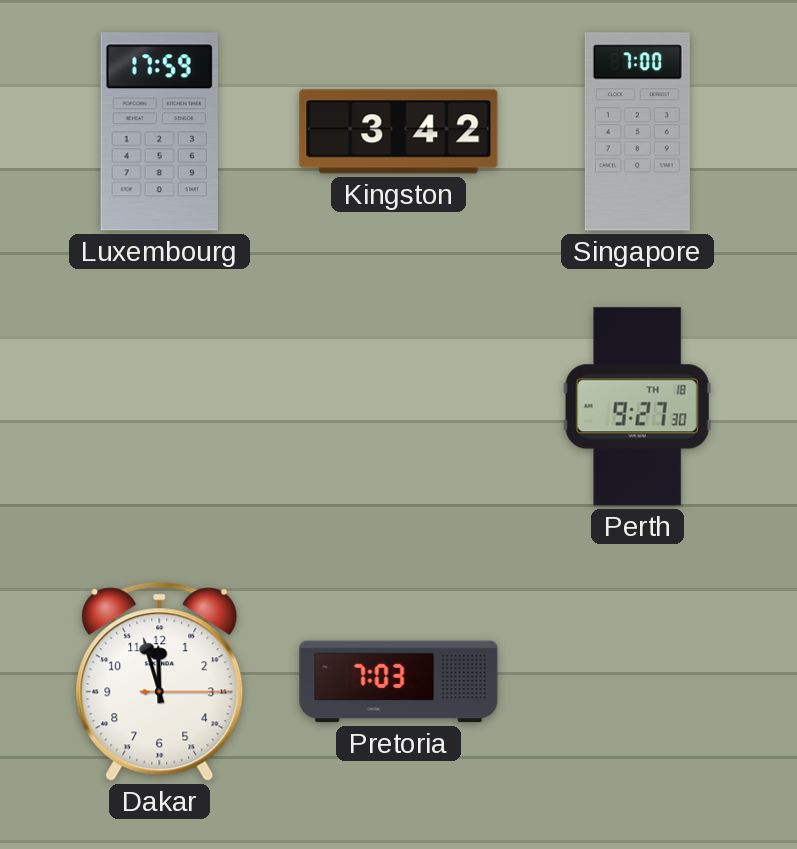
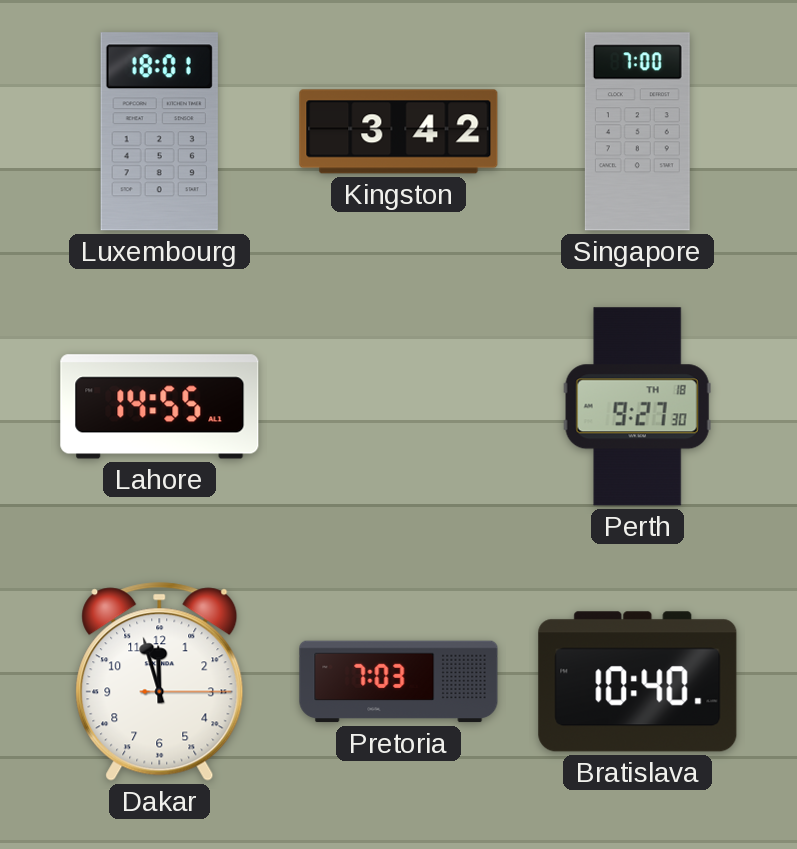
Luxembourg: 17:59 -> 18:01
Lahore: none -> 14:55
Bratislava: none -> 10:40
